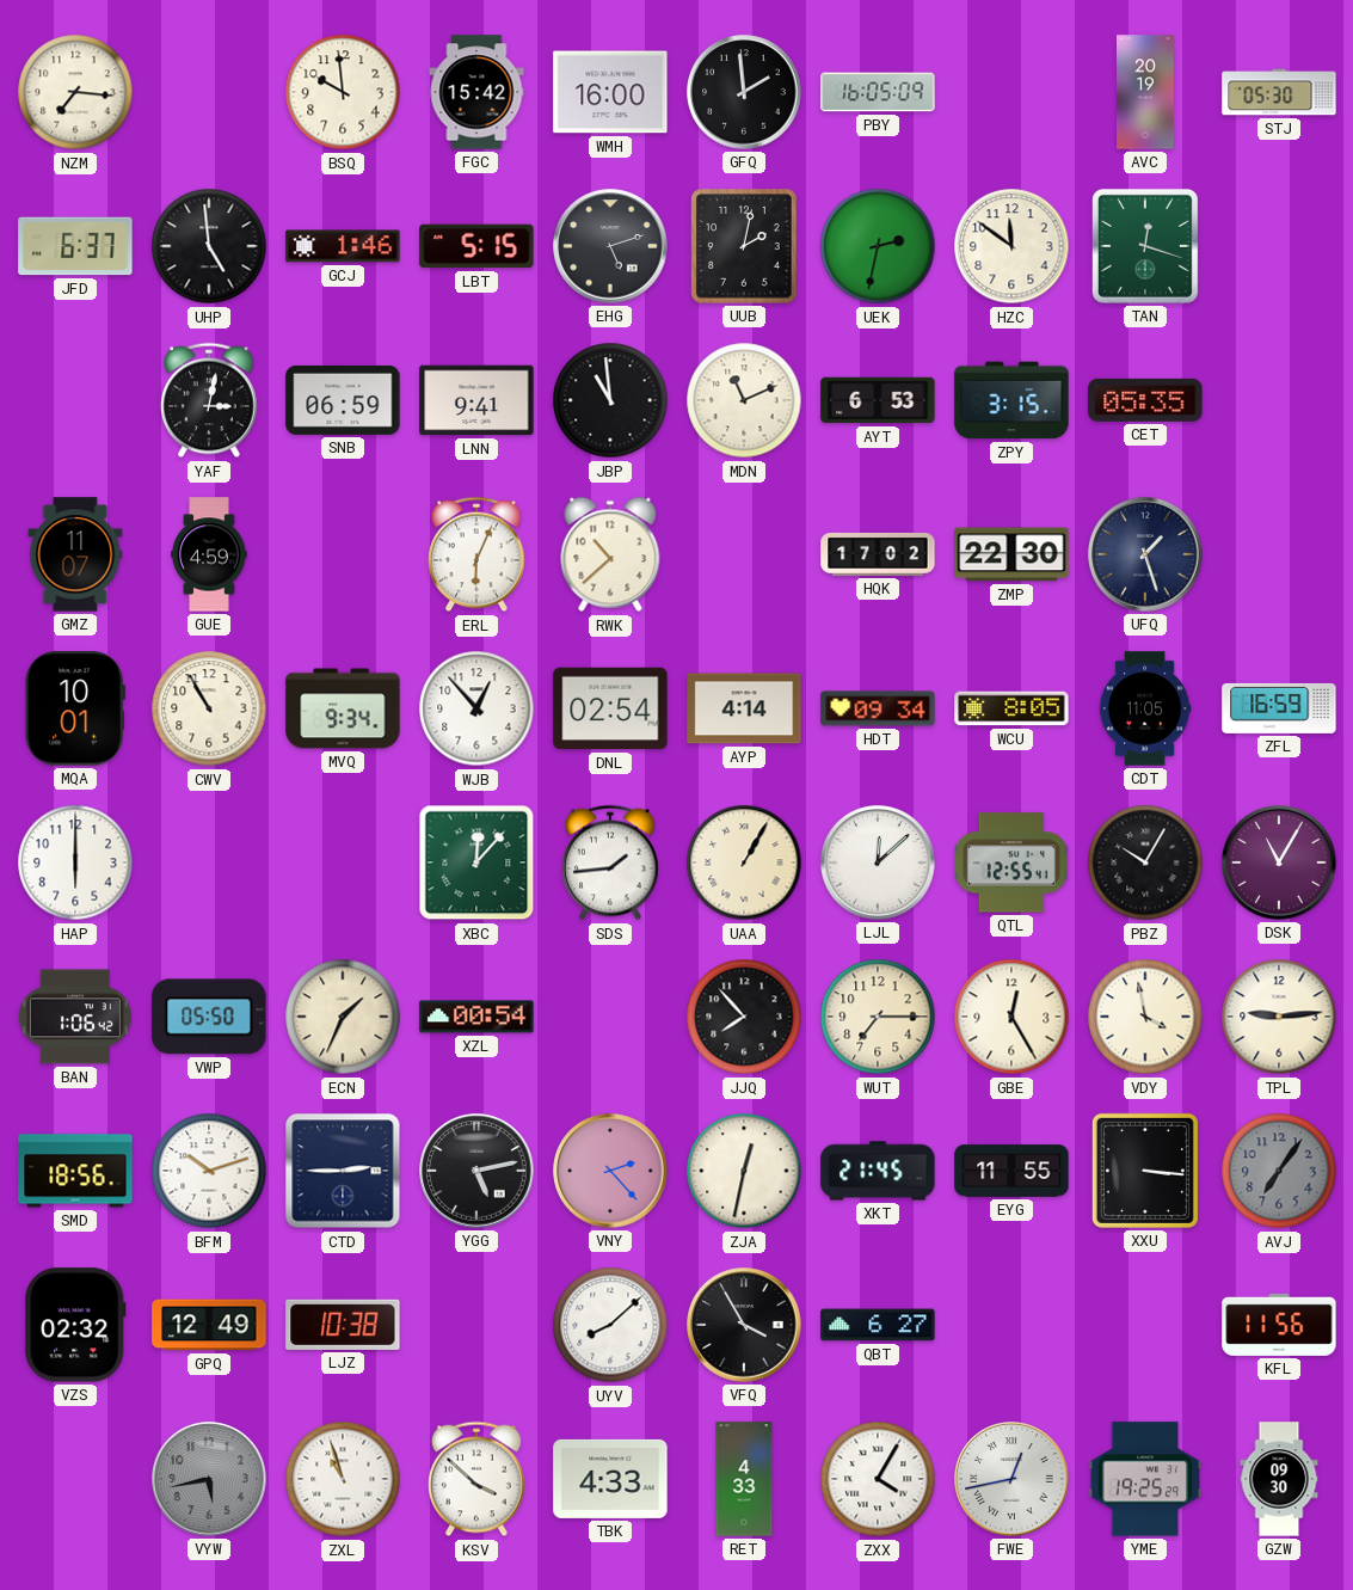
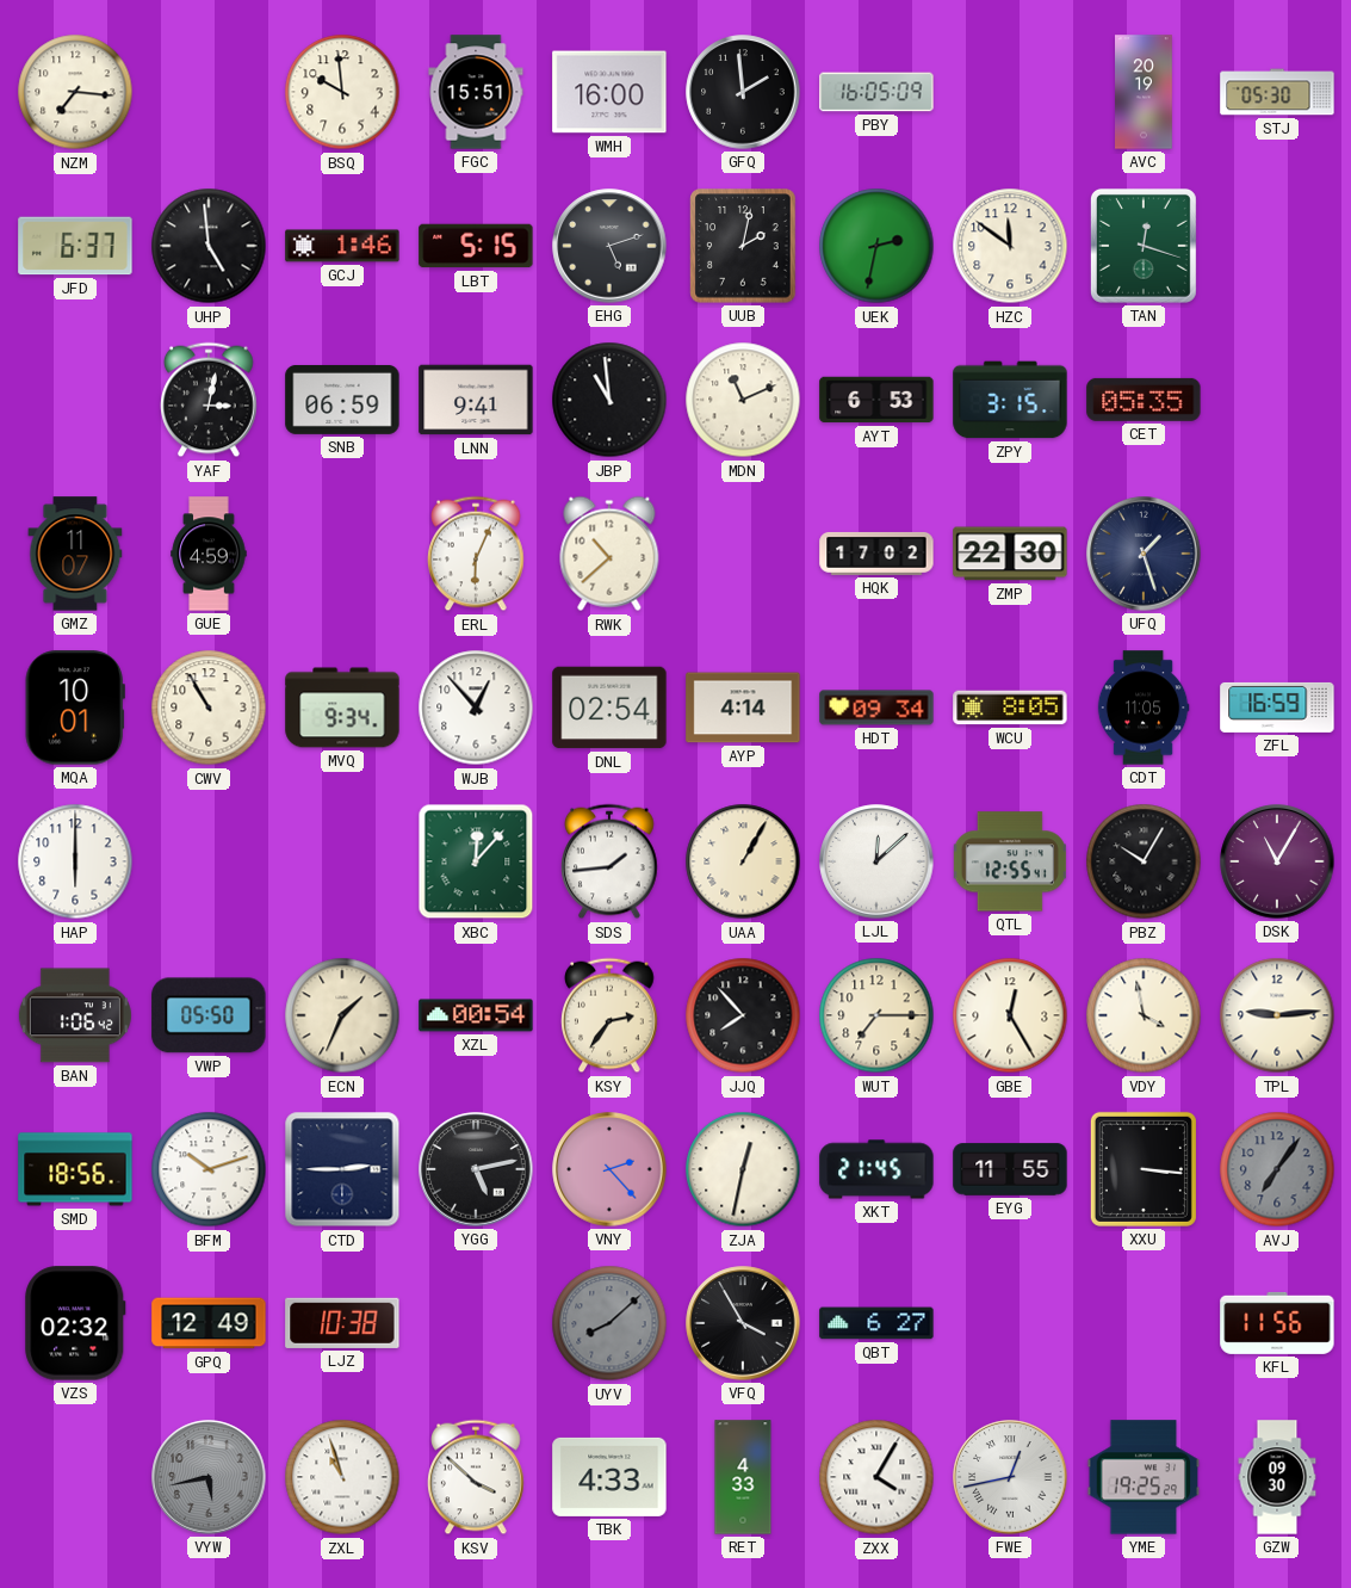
FGC: 15:42 -> 15:51
KSY: none -> 2:36
UYV dial: white -> grey
